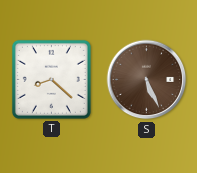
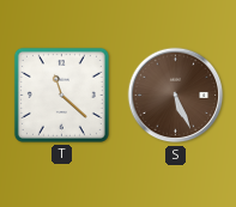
T: 8:22 -> 11:22
